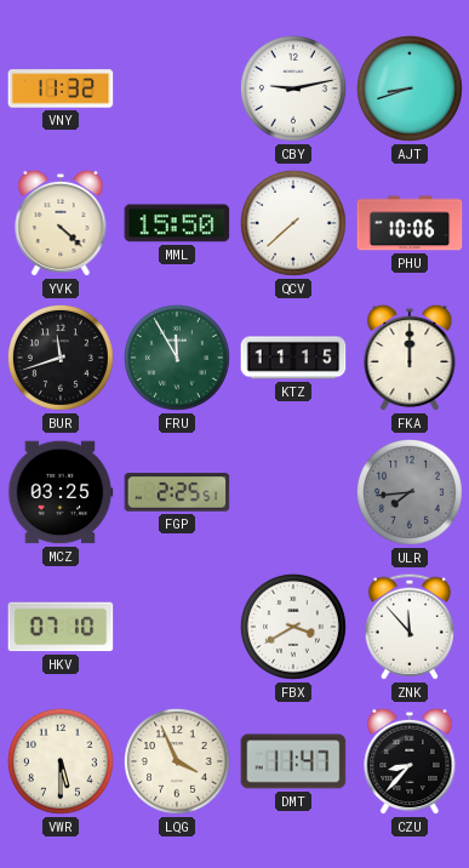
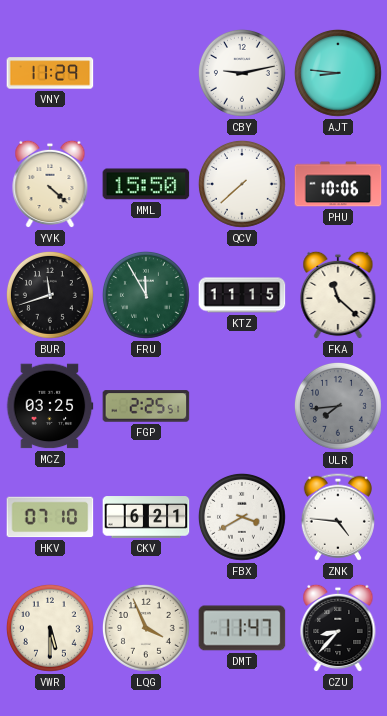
VNY: 11:32 -> 11:29
AJT: 8:42 -> 8:46
FKA: 12:00 -> 11:22
CKV: none -> 6:21
ZNK: 11:53 -> 4:46
